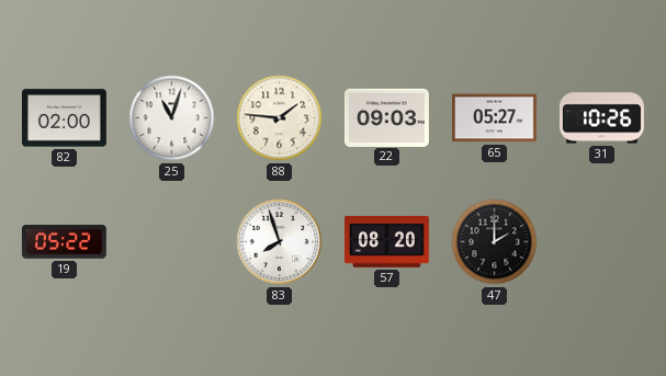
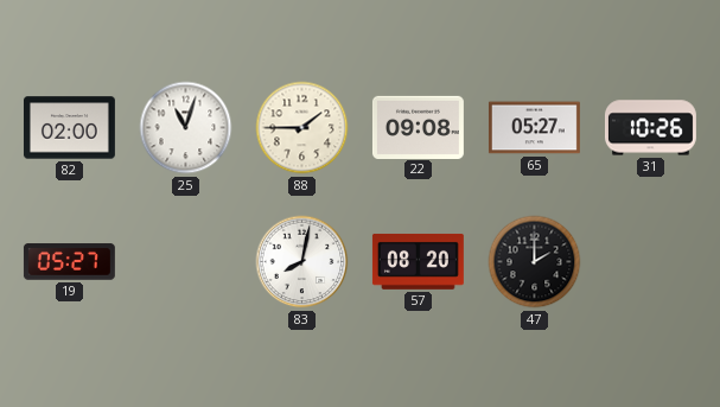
88: 1:46 -> 1:45
22: 09:03 -> 09:08
19: 05:22 -> 05:27
83: 7:57 -> 8:02
